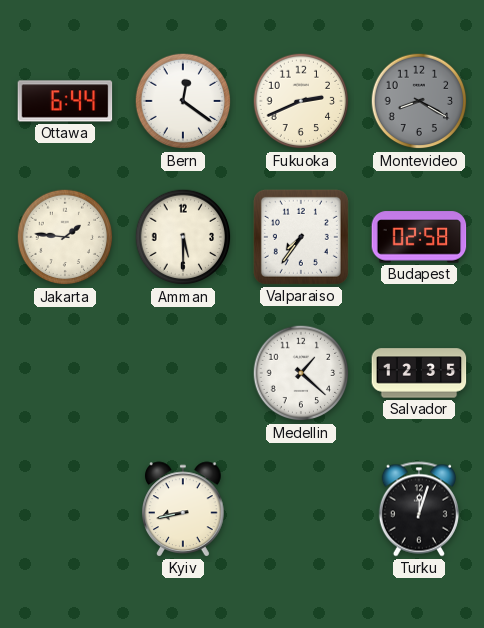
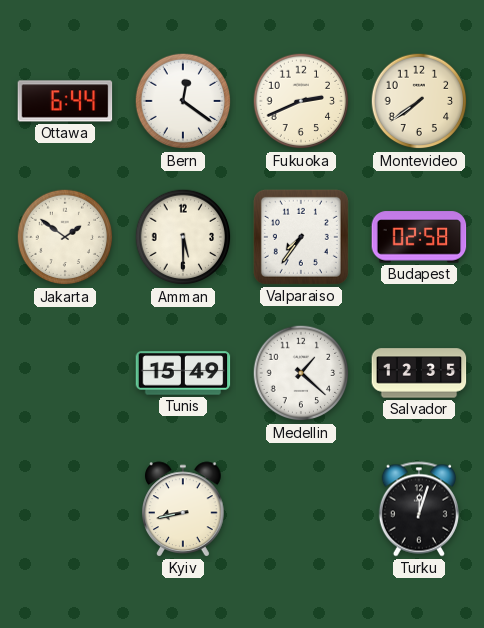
Montevideo: 8:20 -> 7:39
Montevideo dial: grey -> cream
Jakarta: 1:46 -> 1:51
Tunis: none -> 15:49
